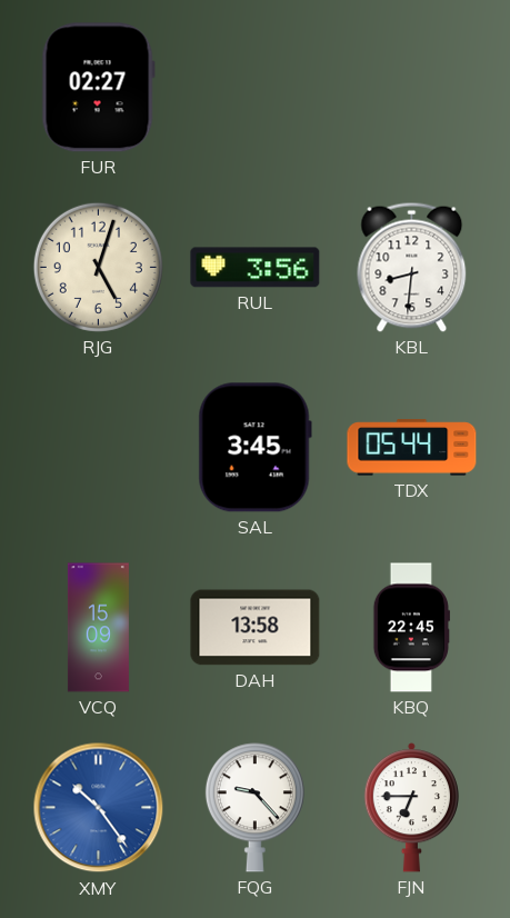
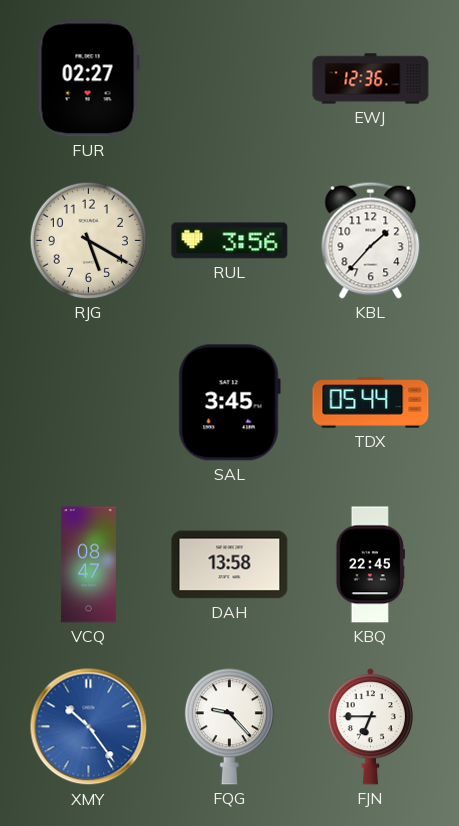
EWJ: none -> 12:36
RJG: 5:03 -> 5:20
KBL: 8:31 -> 1:37
VCQ: 15:09 -> 08:47
